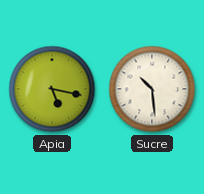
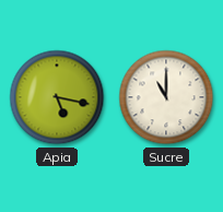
Sucre: 10:29 -> 11:00
